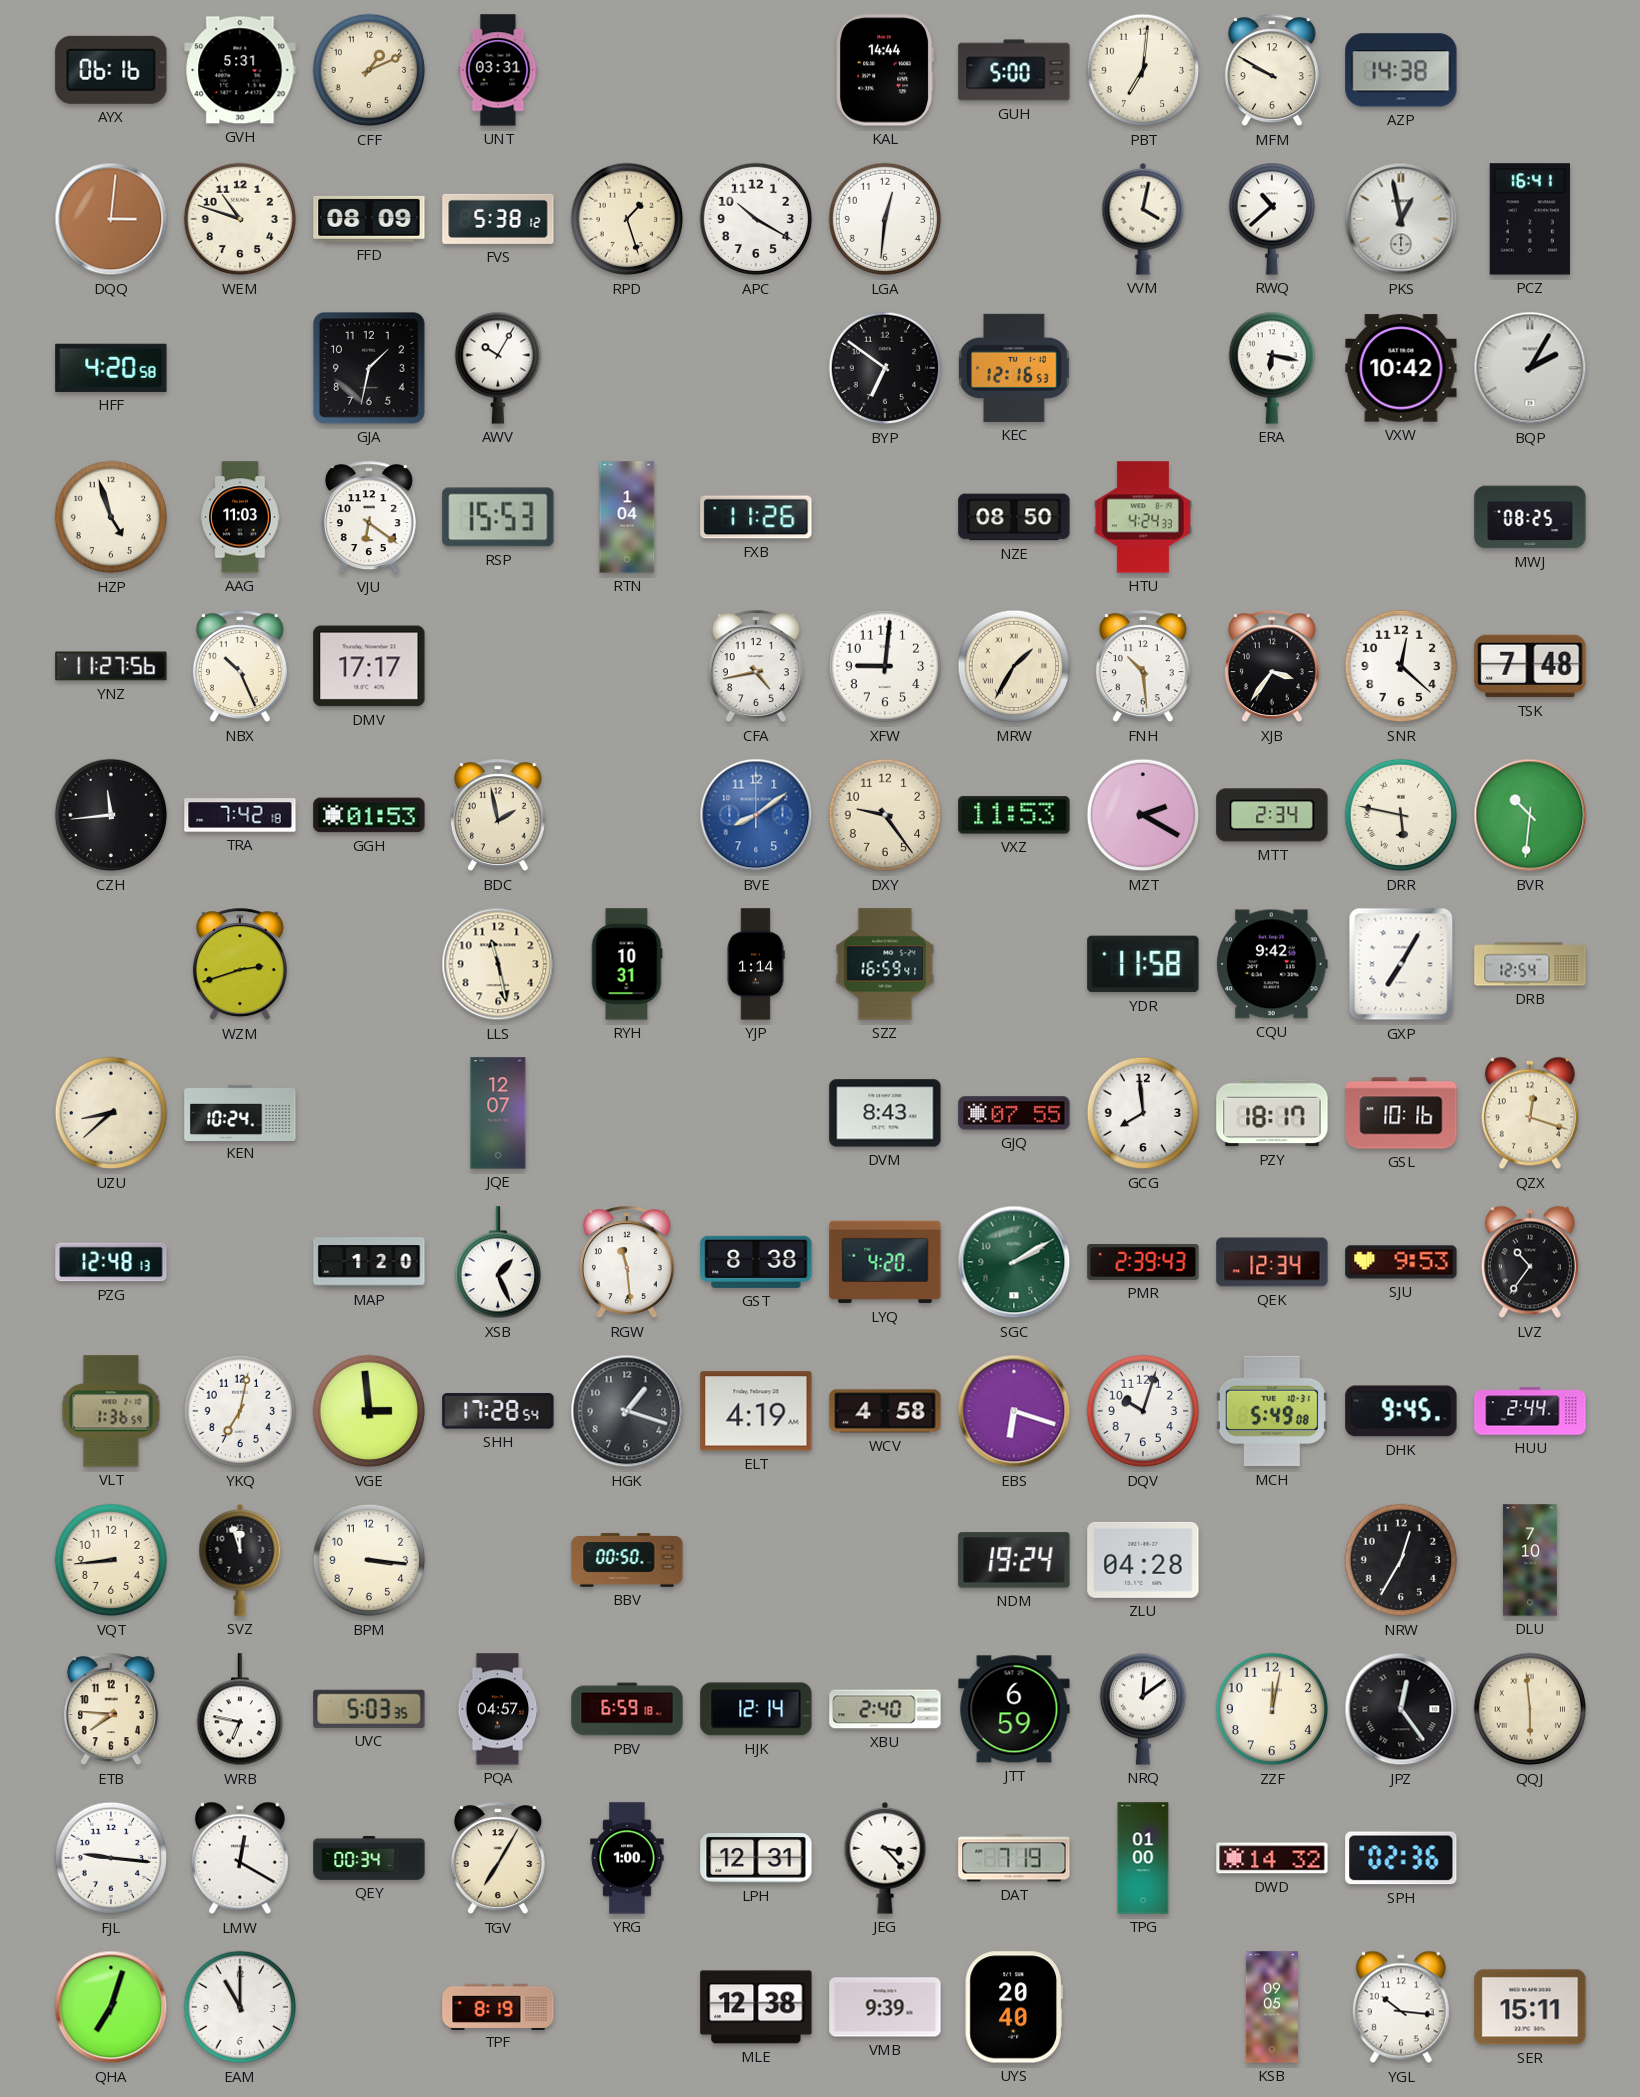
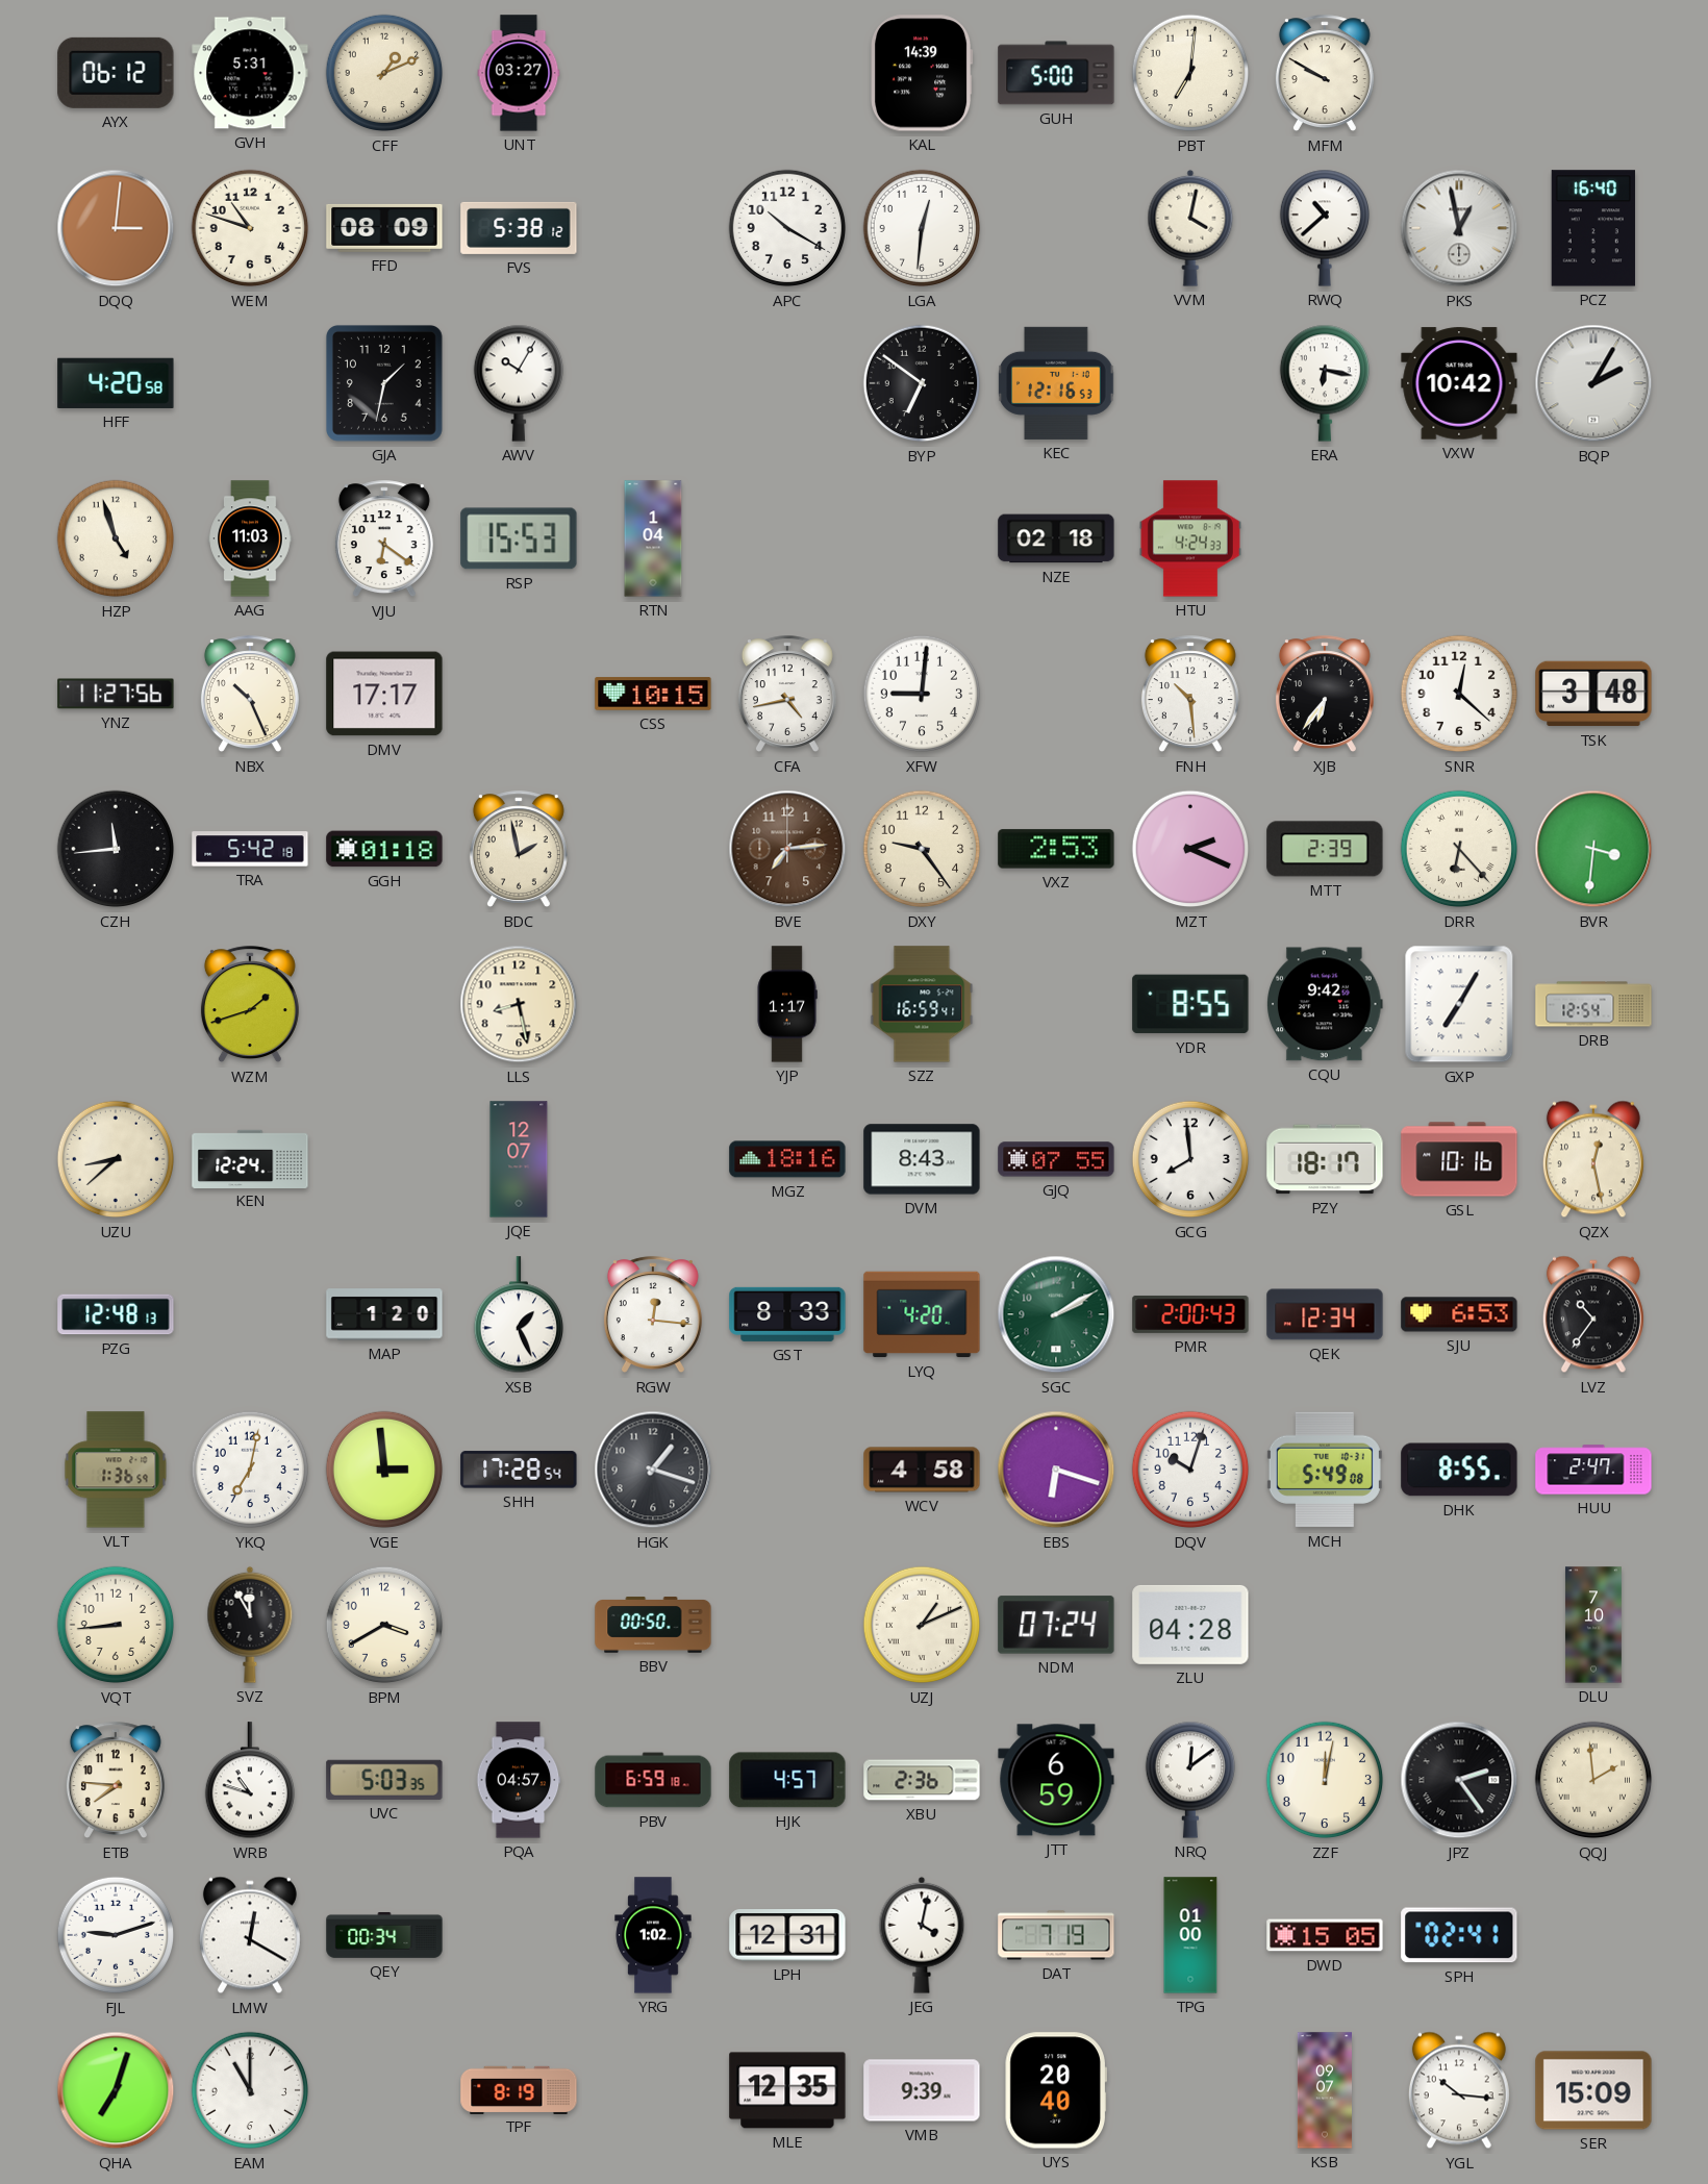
AYX: 06:16 -> 06:12
UNT: 03:31 -> 03:27
KAL: 14:44 -> 14:39
AZP: 14:38 -> none
RPD: 1:27 -> none
PCZ: 16:41 -> 16:40
FXB: 11:26 -> none
NZE: 08:50 -> 02:18
MWJ: 08:25 -> none
CSS: none -> 10:15
MRW: 1:35 -> none
XJB: 3:36 -> 6:36
TSK: 7:48 -> 3:48
TRA: 7:42 -> 5:42
GGH: 01:53 -> 01:18
BVE: 8:09 -> 7:14
BVE dial: blue -> brown
VXZ: 11:53 -> 2:53
MZT: 2:20 -> 2:19
MTT: 2:34 -> 2:39
DRR: 5:47 -> 6:23
BVR: 10:31 -> 3:31
WZM: 2:42 -> 1:42
LLS: 11:28 -> 8:28
RYH: 10:31 -> none
YJP: 1:14 -> 1:17
YDR: 11:58 -> 8:55
KEN: 10:24 -> 12:24
MGZ: none -> 18:16
QZX: 12:18 -> 12:28
RGW: 11:29 -> 12:16
GST: 8:38 -> 8:33
PMR: 2:39 -> 2:00
SJU: 9:53 -> 6:53
ELT: 4:19 -> none
DHK: 9:45 -> 8:55
HUU: 2:44 -> 2:47
SVZ: 11:57 -> 11:55
BPM: 3:16 -> 3:40
UZJ: none -> 1:11
NDM: 19:24 -> 07:24
NRW: 12:35 -> none
WRB: 6:47 -> 10:48
HJK: 12:14 -> 4:57
XBU: 2:40 -> 2:36
JPZ: 12:24 -> 2:24
QQJ: 5:59 -> 1:59
FJL: 9:16 -> 9:12
TGV: 7:05 -> none
YRG: 1:00 -> 1:02
JEG: 3:23 -> 4:02
DWD: 14:32 -> 15:05
SPH: 02:36 -> 02:41
MLE: 12:38 -> 12:35
KSB: 09:05 -> 09:07
SER: 15:11 -> 15:09
